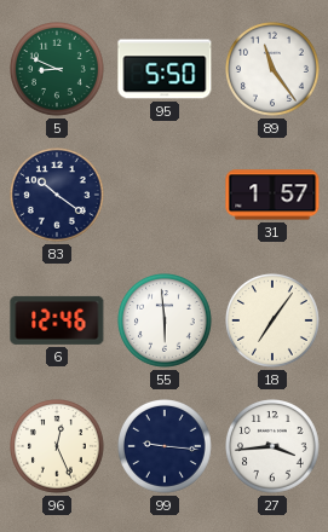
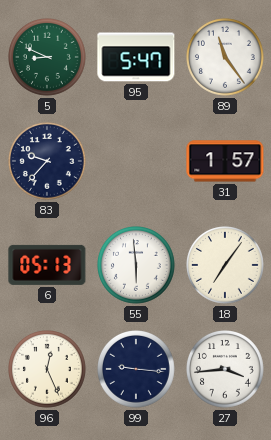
95: 5:50 -> 5:47
83: 10:21 -> 9:37
6: 12:46 -> 05:13
